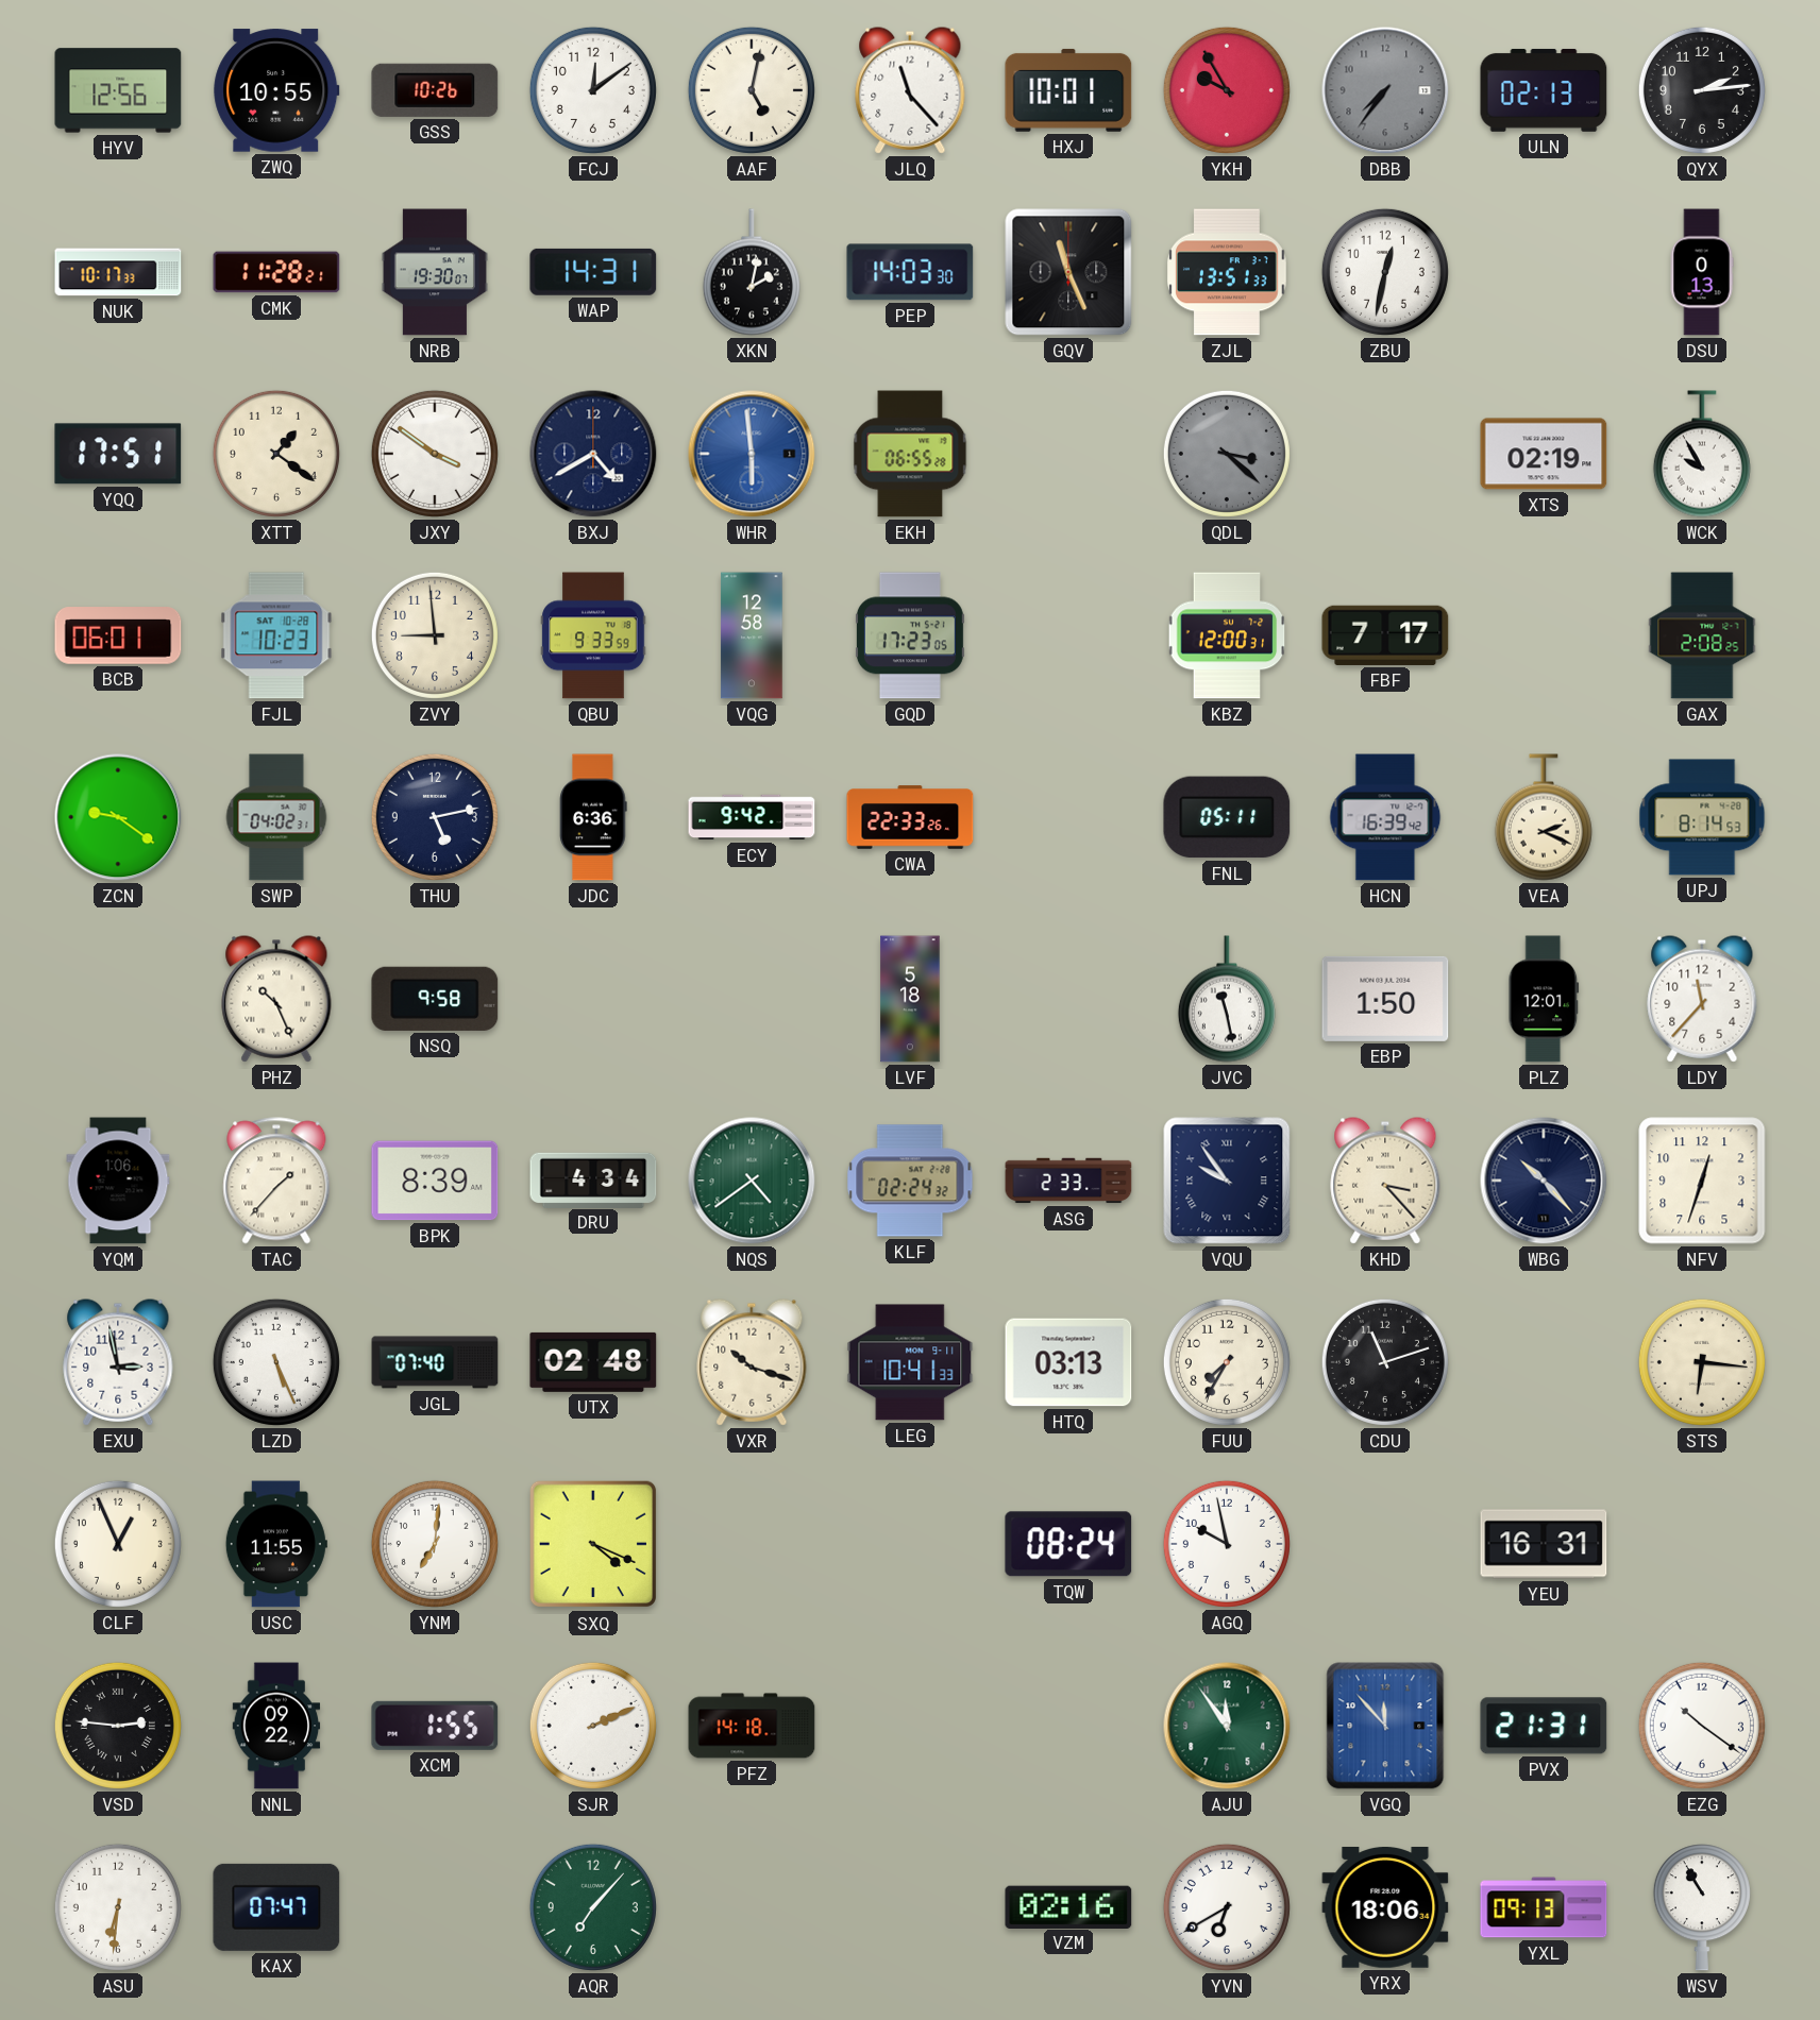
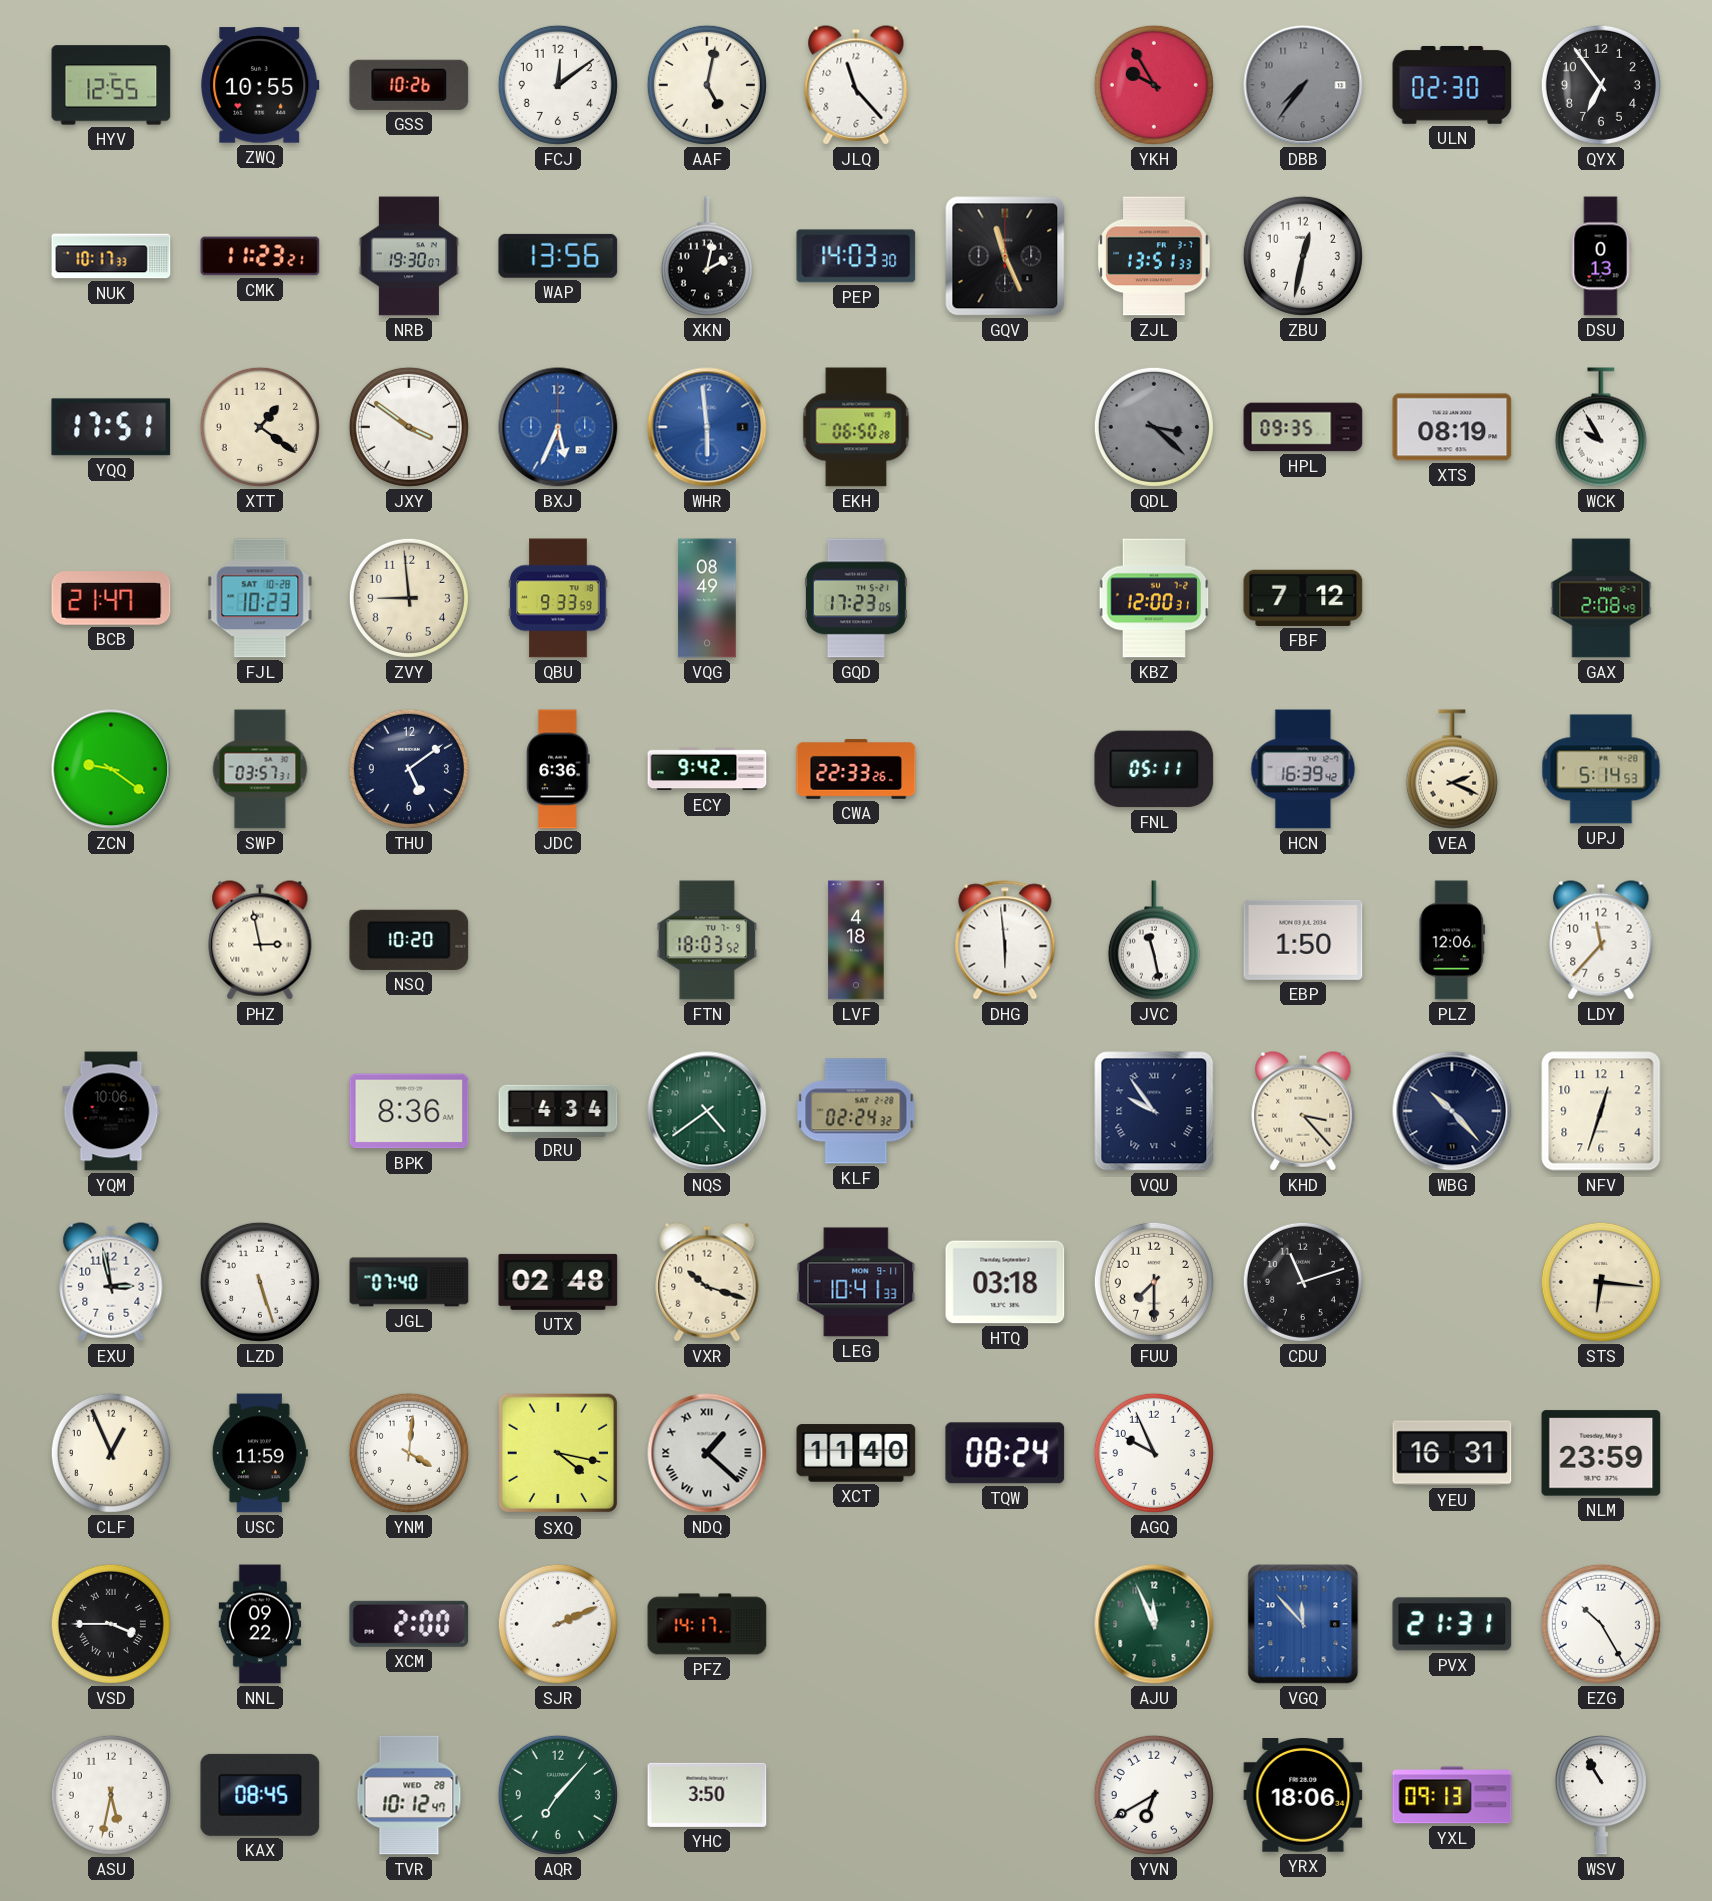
HYV: 12:56 -> 12:55
HXJ: 10:01 -> none
ULN: 02:13 -> 02:30
QYX: 2:14 -> 6:54
CMK: 11:28 -> 11:23
WAP: 14:31 -> 13:56
BXJ: 4:40 -> 5:34
BXJ dial: navy -> blue
EKH: 06:55 -> 06:50
HPL: none -> 09:35
XTS: 02:19 -> 08:19
BCB: 06:01 -> 21:47
VQG: 12:58 -> 08:49
FBF: 7:17 -> 7:12
GAX: 2:08:25 -> 2:08:49
SWP: 04:02 -> 03:57
THU: 5:13 -> 5:09
UPJ: 8:14 -> 5:14
PHZ: 10:26 -> 2:58
NSQ: 9:58 -> 10:20
FTN: none -> 18:03
LVF: 5:18 -> 4:18
DHG: none -> 5:59
PLZ: 12:01 -> 12:06
YQM: 1:06 -> 10:06
TAC: 1:37 -> none
BPK: 8:39 -> 8:36
ASG: 2:33 -> none
LZD: 5:26 -> 5:27
HTQ: 03:13 -> 03:18
FUU: 7:35 -> 7:30
USC: 11:55 -> 11:59
YNM: 7:01 -> 4:01
SXQ: 4:19 -> 4:17
NDQ: none -> 1:22
XCT: none -> 11:40
AGQ: 9:58 -> 9:56
NLM: none -> 23:59
VSD: 2:46 -> 3:45
XCM: 1:55 -> 2:00
PFZ: 14:18 -> 14:17
AJU: 11:54 -> 11:56
EZG: 10:21 -> 10:25
ASU: 6:31 -> 5:32
KAX: 07:47 -> 08:45
TVR: none -> 10:12
YHC: none -> 3:50
VZM: 02:16 -> none
